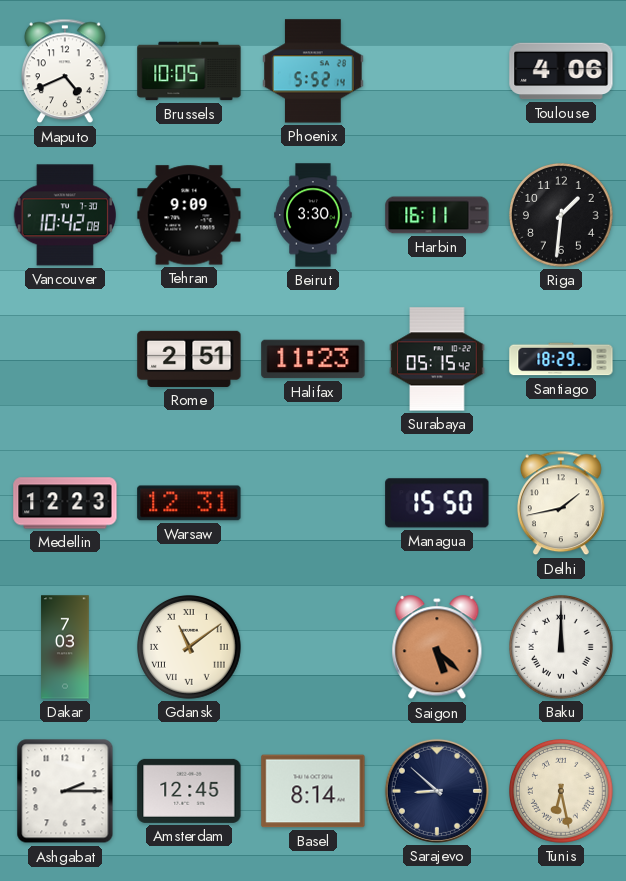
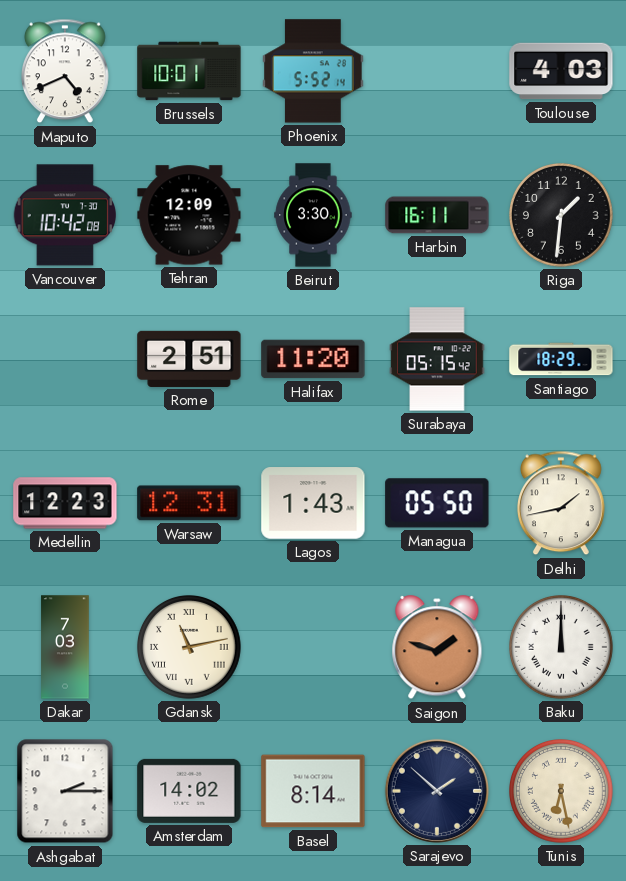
Brussels: 10:05 -> 10:01
Toulouse: 4:06 -> 4:03
Tehran: 9:09 -> 12:09
Halifax: 11:23 -> 11:20
Lagos: none -> 1:43
Managua: 15:50 -> 05:50
Gdansk: 11:09 -> 11:13
Saigon: 5:22 -> 1:48
Amsterdam: 12:45 -> 14:02
Sarajevo: 8:52 -> 1:52
